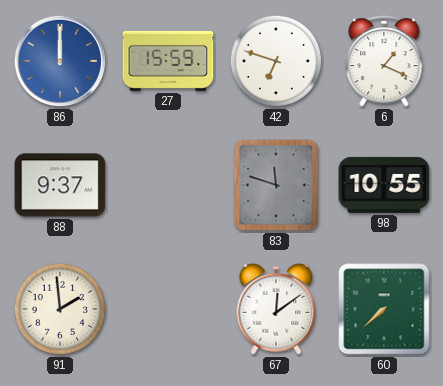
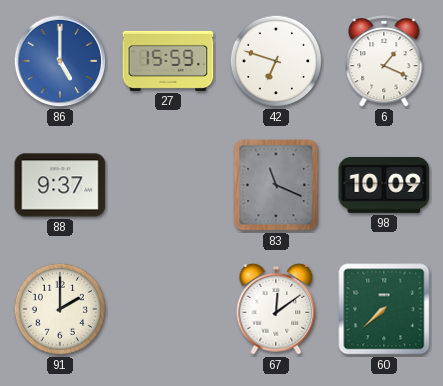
86: 12:00 -> 5:00
83: 11:48 -> 11:19
98: 10:55 -> 10:09
91: 1:59 -> 2:00
